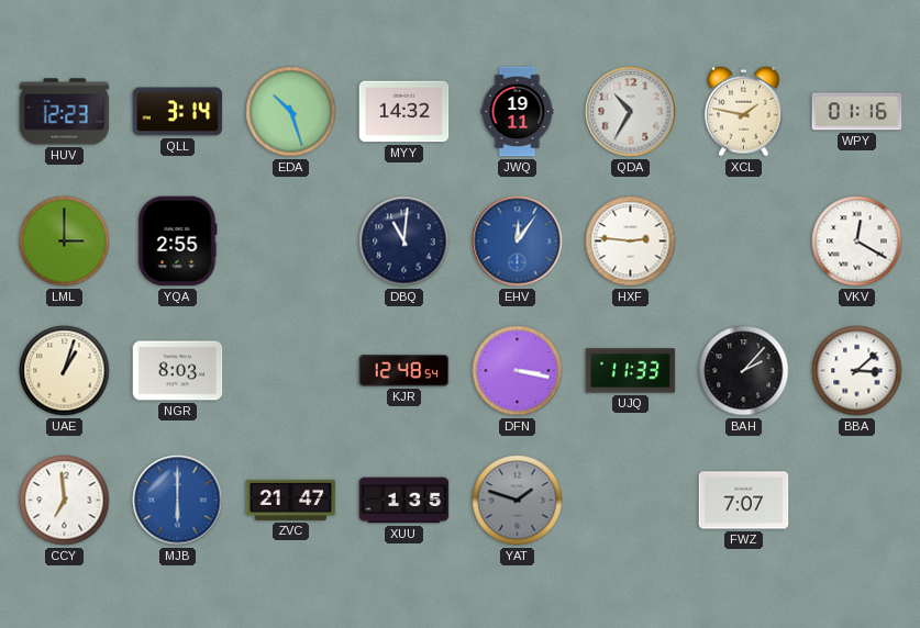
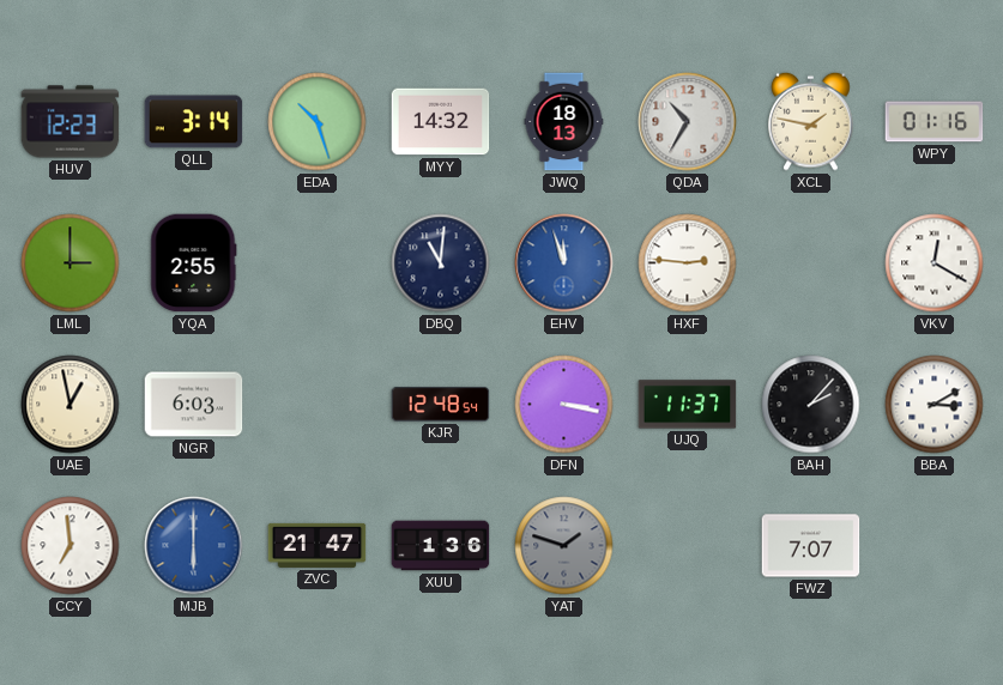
JWQ: 19:11 -> 18:13
EHV: 12:06 -> 11:57
UAE: 1:03 -> 12:58
NGR: 8:03 -> 6:03
UJQ: 11:33 -> 11:37
BBA: 3:08 -> 3:10
XUU: 1:35 -> 1:36
